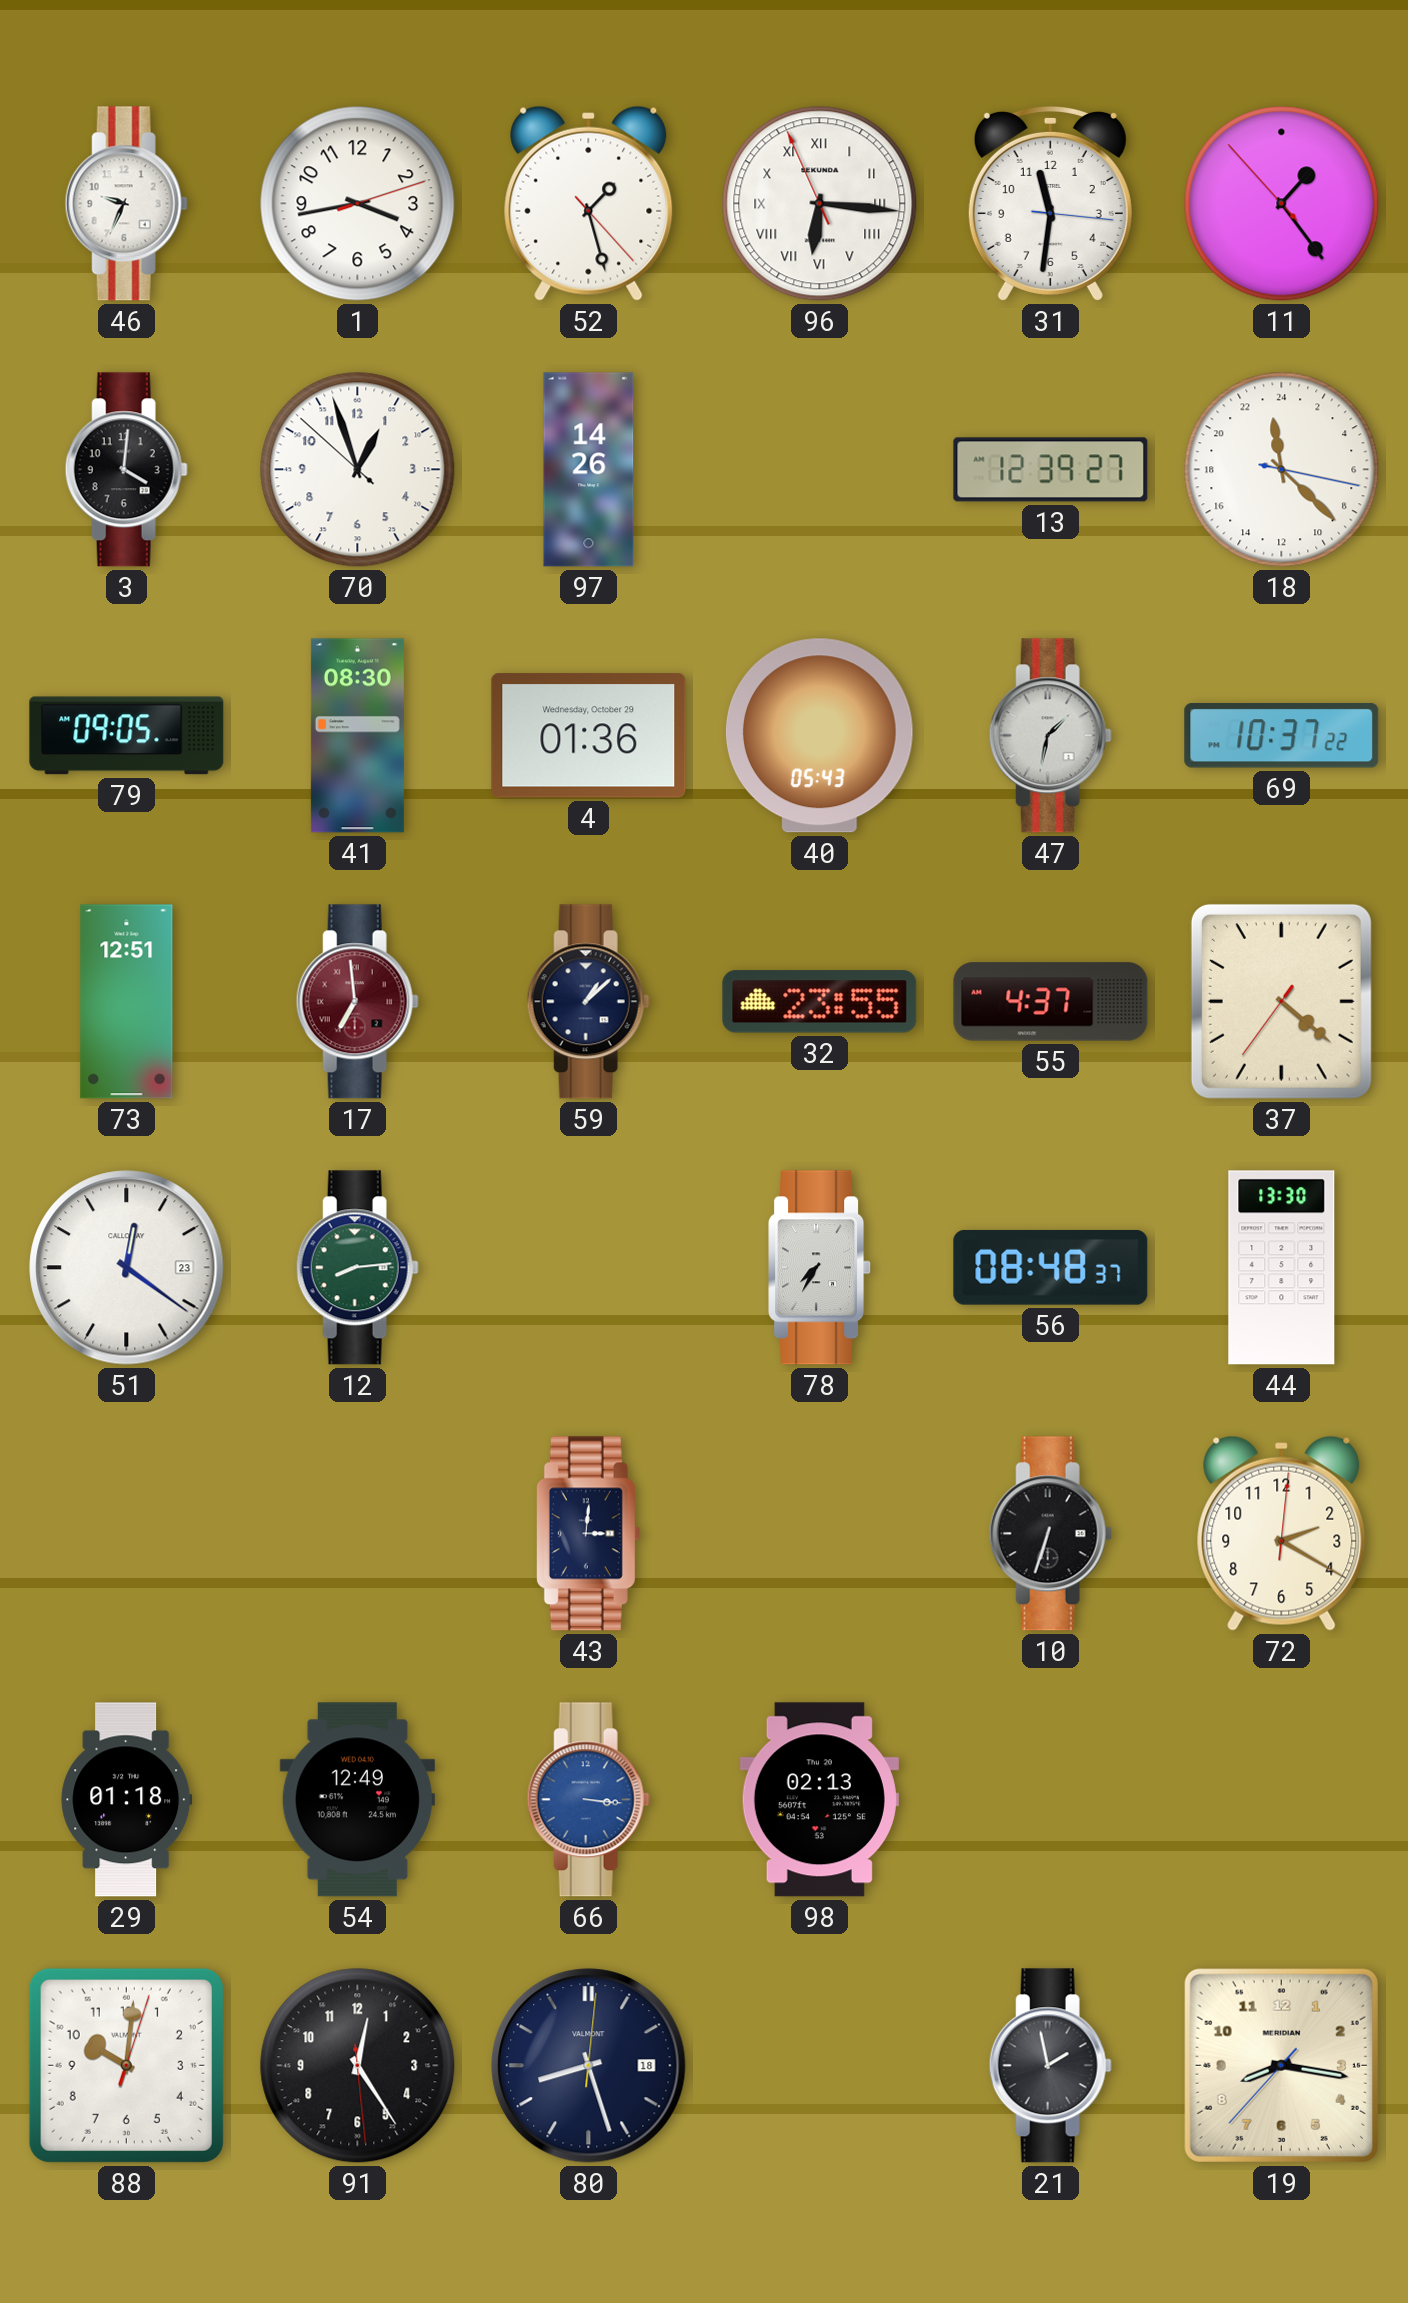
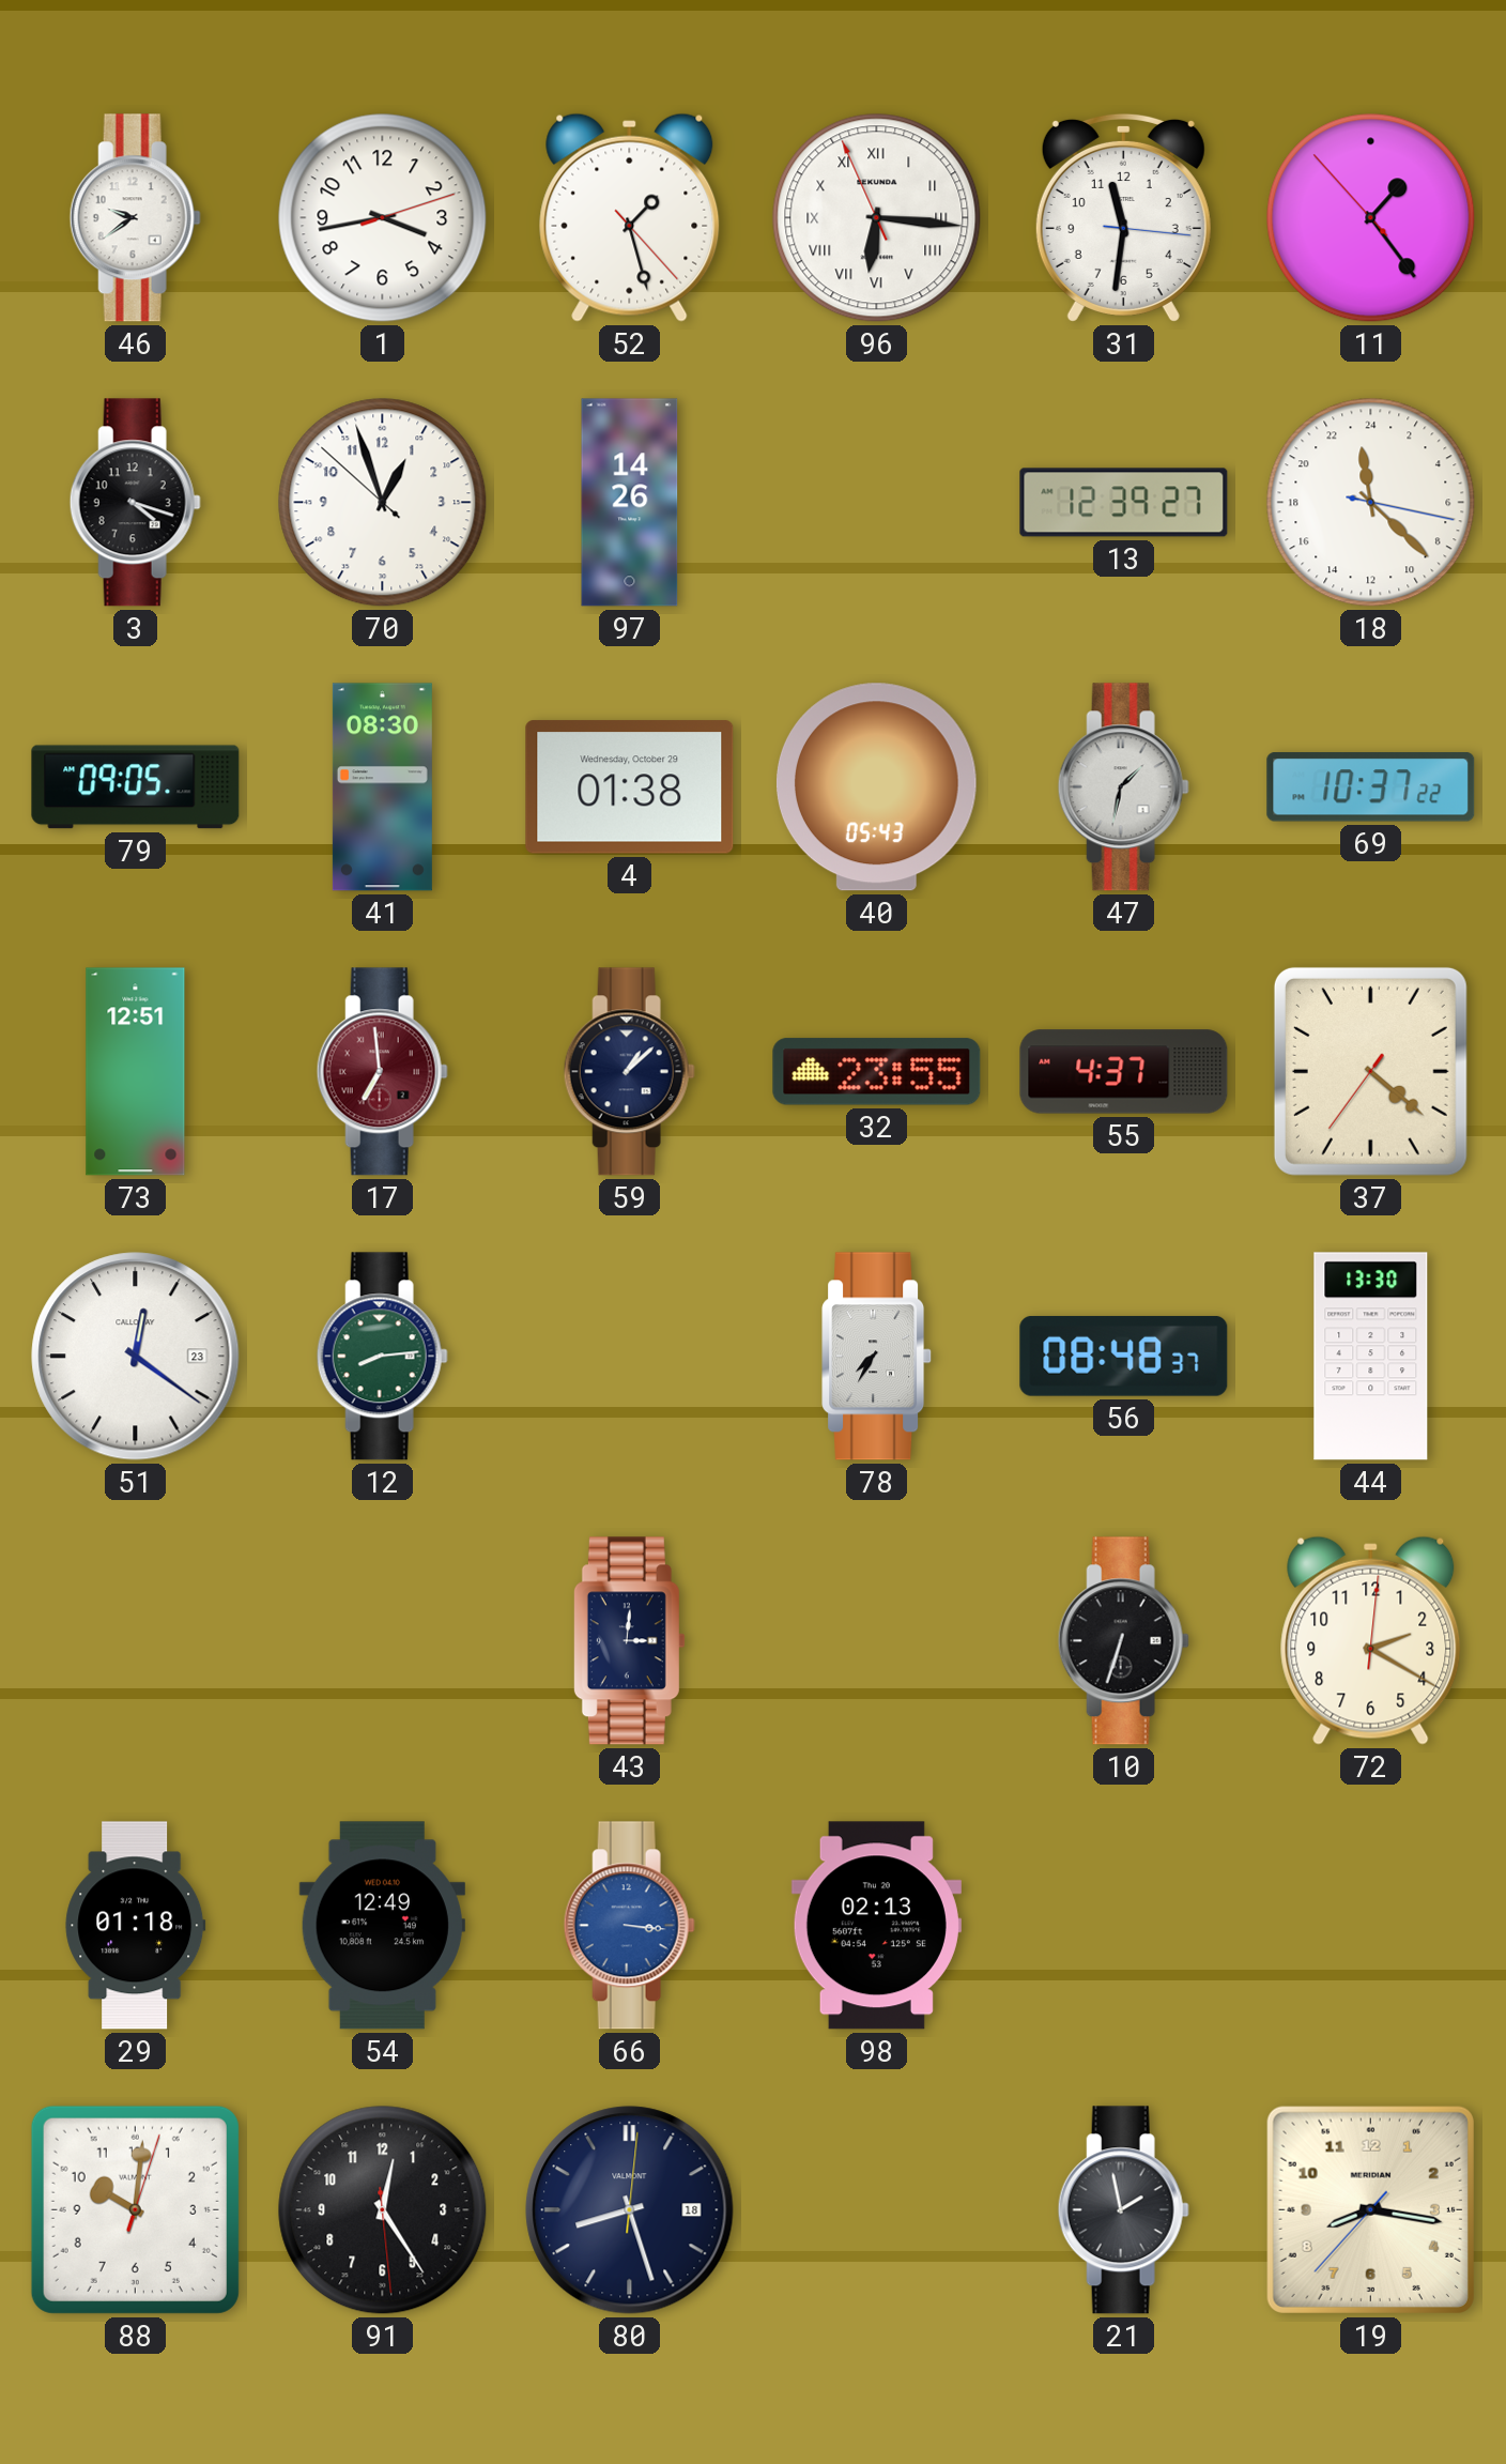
46: 9:34 -> 9:39
3: 4:01 -> 4:18
4: 01:36 -> 01:38
